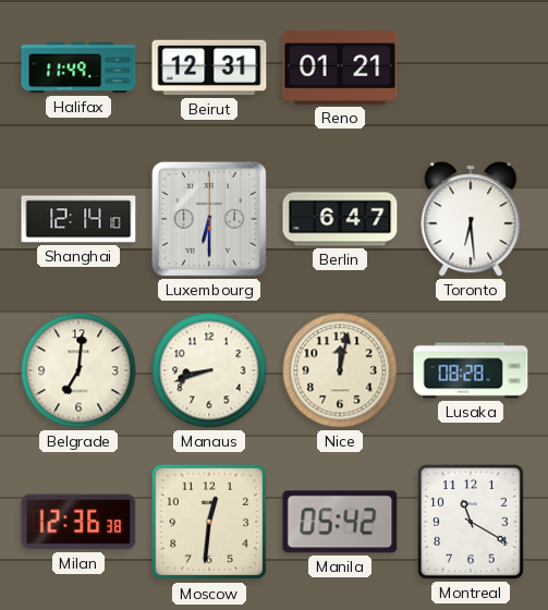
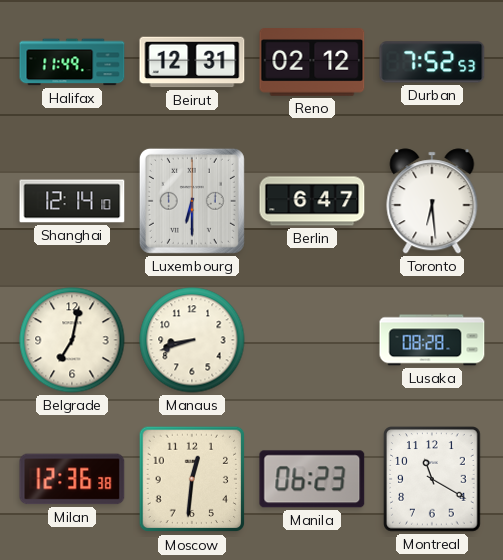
Reno: 01:21 -> 02:12
Durban: none -> 7:52
Belgrade: 7:01 -> 7:02
Nice: 12:02 -> none
Manila: 05:42 -> 06:23
